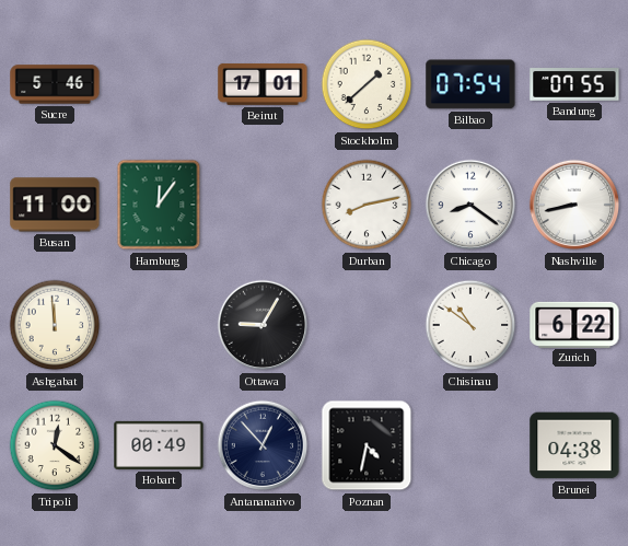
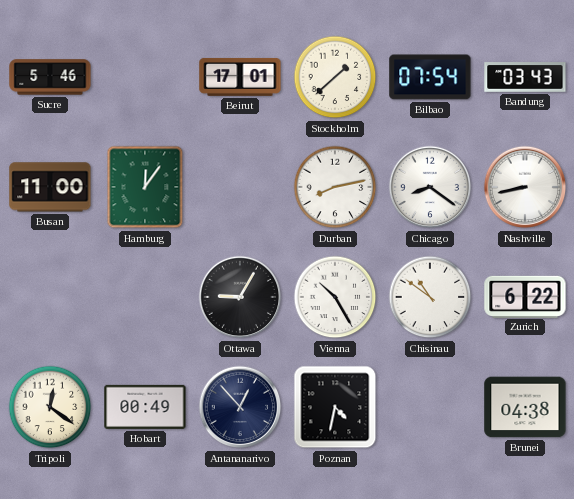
Bandung: 07:55 -> 03:43
Ashgabat: 11:59 -> none
Vienna: none -> 10:25
